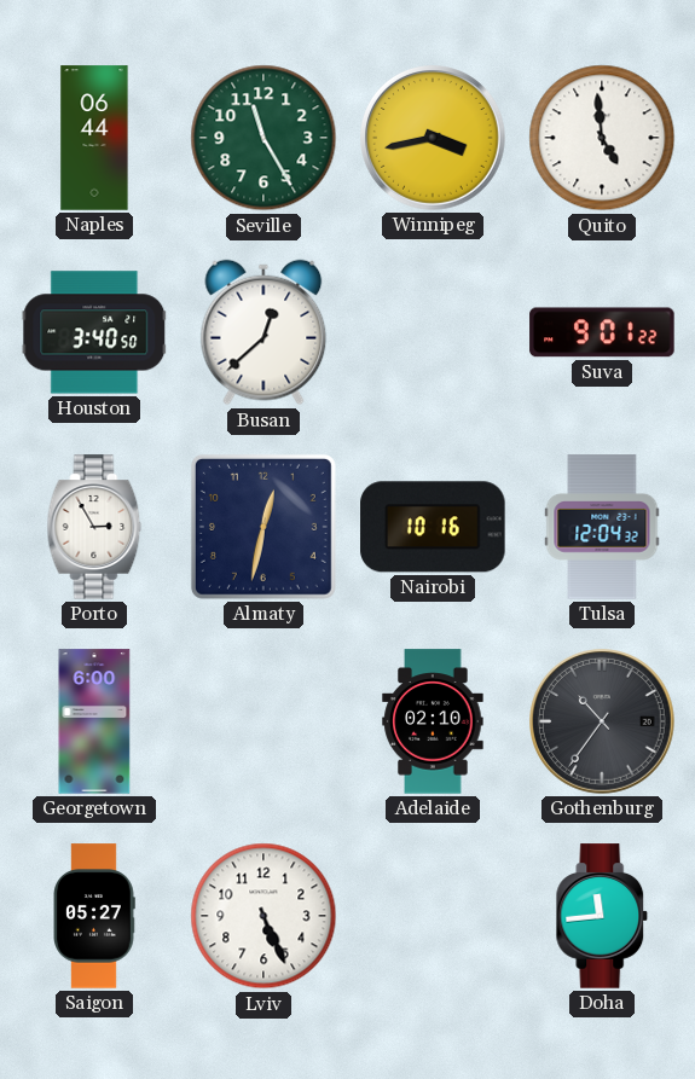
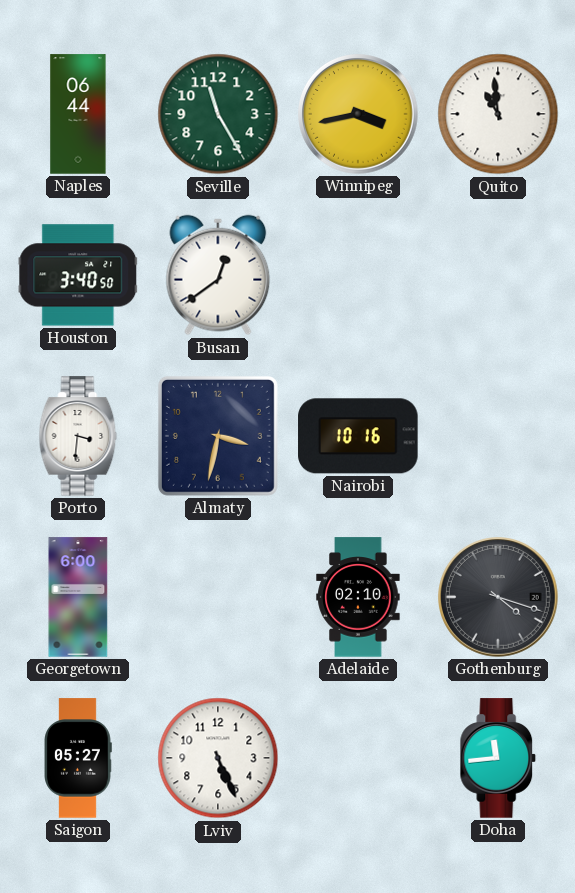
Quito: 4:59 -> 10:59
Busan: 12:38 -> 12:39
Suva: 9:01 -> none
Porto: 2:55 -> 3:31
Almaty: 12:32 -> 3:32
Tulsa: 12:04 -> none
Gothenburg: 10:36 -> 4:18
